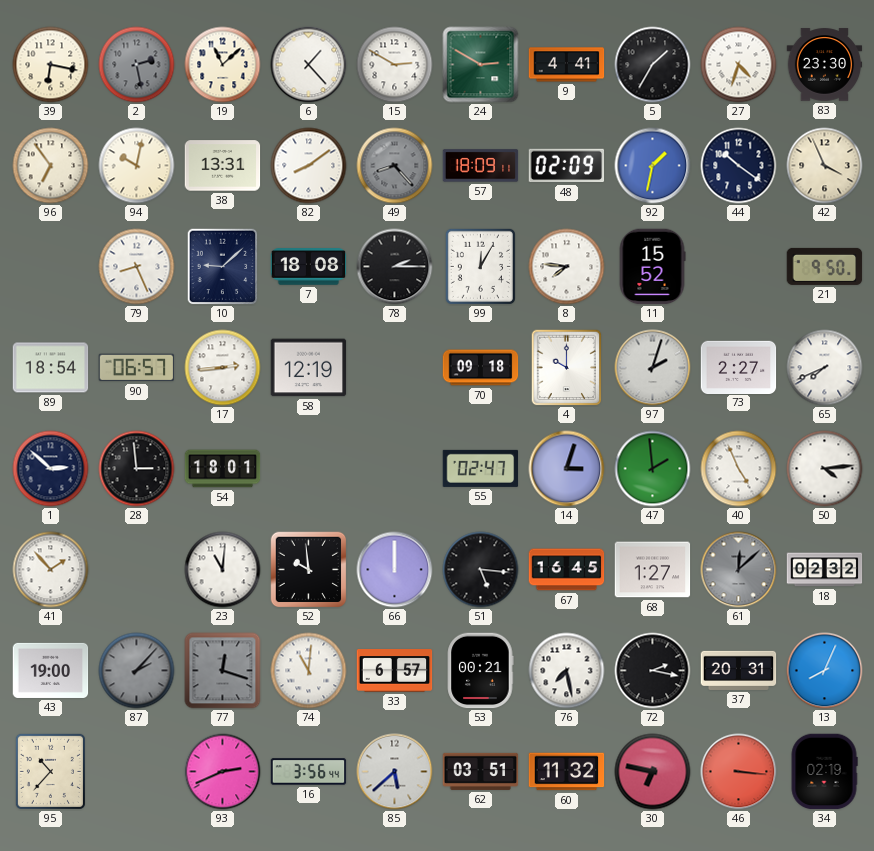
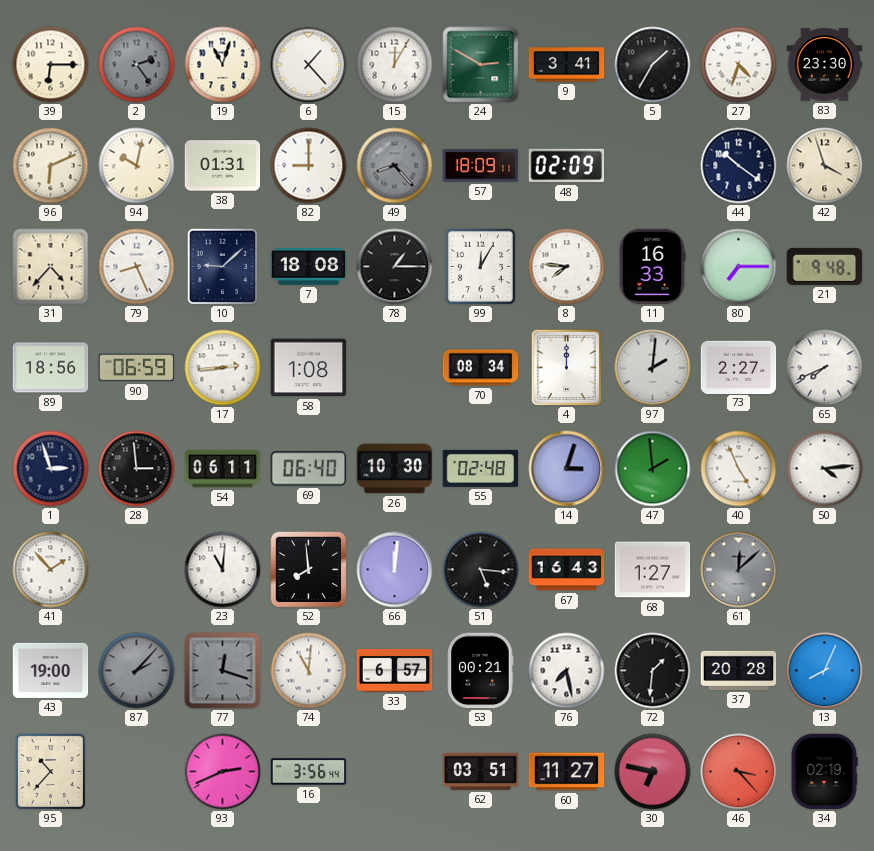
39: 6:17 -> 6:15
2: 2:28 -> 2:24
19: 11:08 -> 11:03
15: 2:50 -> 12:05
9: 4:41 -> 3:41
96: 6:54 -> 6:11
38: 13:31 -> 01:31
82: 8:09 -> 9:00
92: 1:32 -> none
42: 3:56 -> 3:57
31: none -> 4:37
78: 2:15 -> 1:15
11: 15:52 -> 16:33
80: none -> 7:15
21: 9:50 -> 9:48
89: 18:54 -> 18:56
90: 06:57 -> 06:59
58: 12:19 -> 1:08
70: 09:18 -> 08:34
4: 10:00 -> 12:00
97: 2:03 -> 2:01
1: 2:52 -> 2:57
54: 18:01 -> 06:11
69: none -> 06:40
26: none -> 10:30
55: 02:47 -> 02:48
52: 9:59 -> 7:59
66: 12:00 -> 12:01
67: 16:45 -> 16:43
18: 02:32 -> none
72: 2:17 -> 1:31
37: 20:31 -> 20:28
85: 5:38 -> none
60: 11:32 -> 11:27
46: 3:16 -> 3:23
